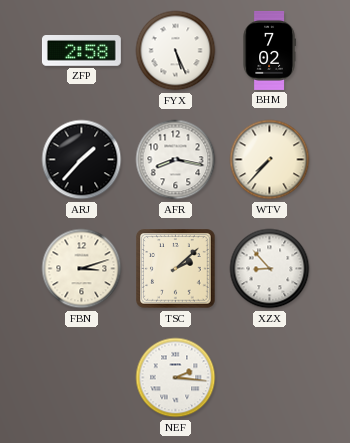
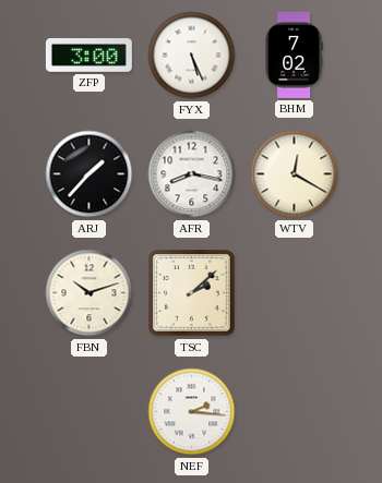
ZFP: 2:58 -> 3:00
WTV: 7:37 -> 12:20
FBN: 3:12 -> 10:12
XZX: 8:53 -> none
